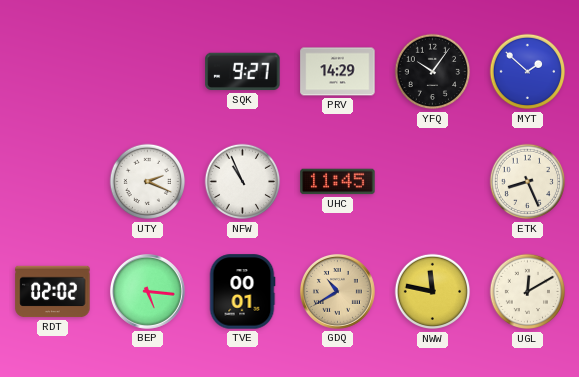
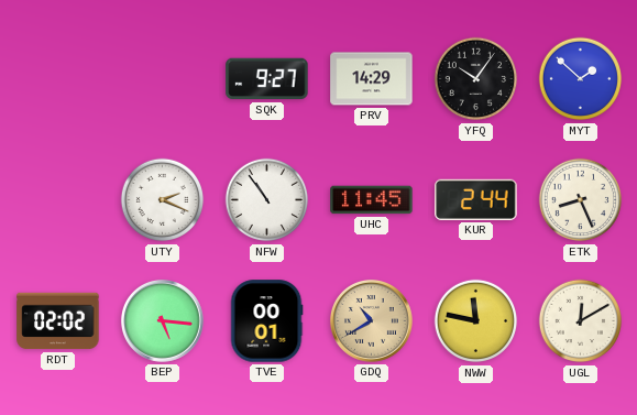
NFW: 10:56 -> 10:54
KUR: none -> 2:44
